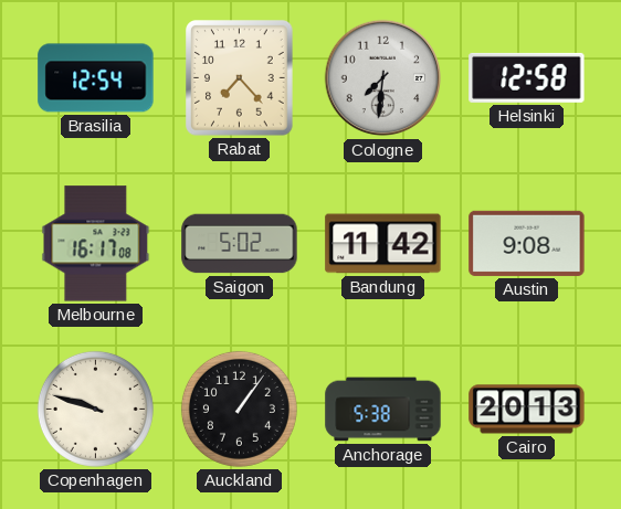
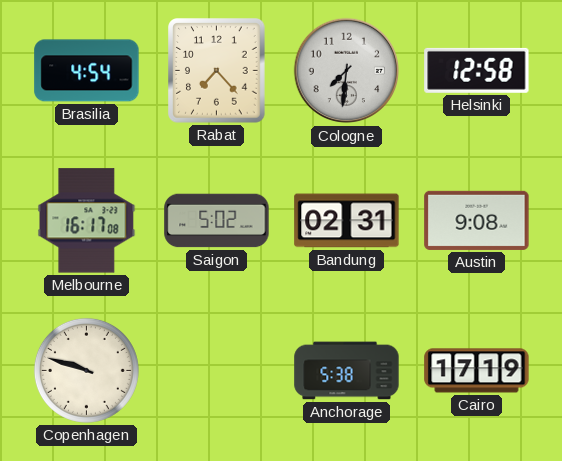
Brasilia: 12:54 -> 4:54
Bandung: 11:42 -> 02:31
Auckland: 1:06 -> none
Cairo: 20:13 -> 17:19
